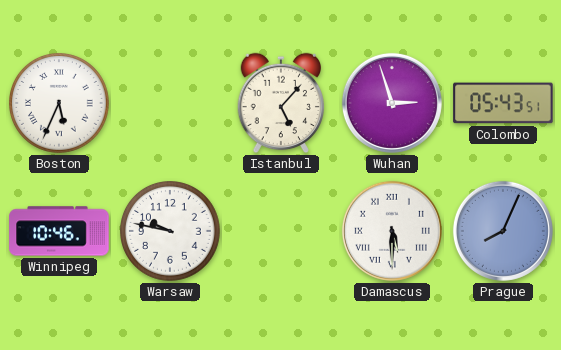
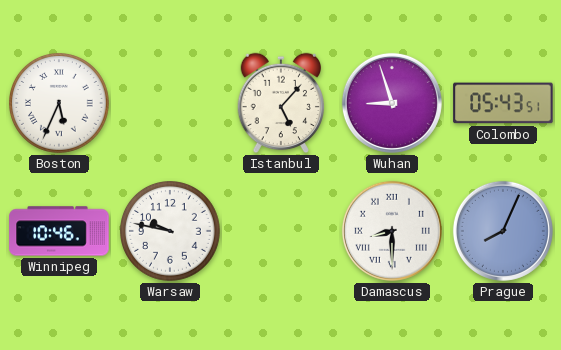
Wuhan: 2:57 -> 8:57
Damascus: 5:30 -> 8:30
